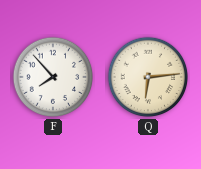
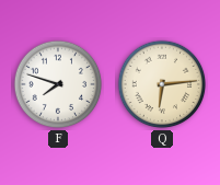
F: 7:53 -> 7:48
